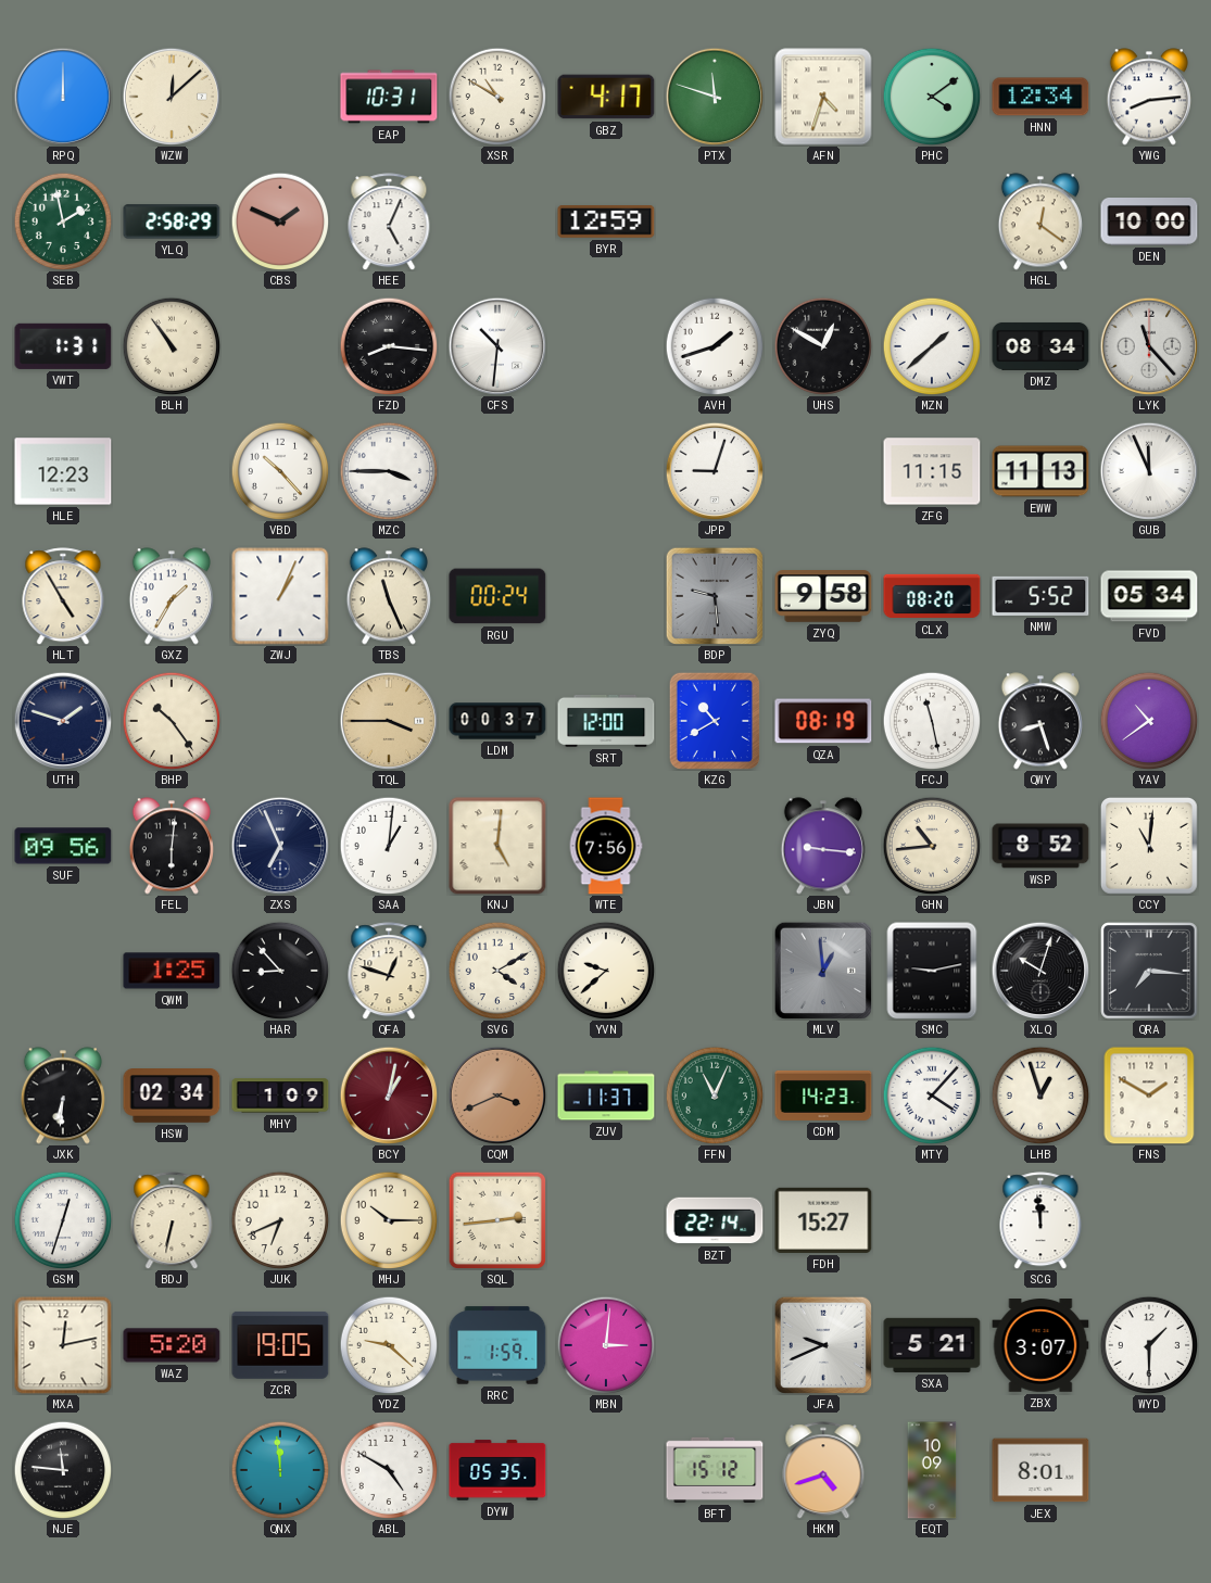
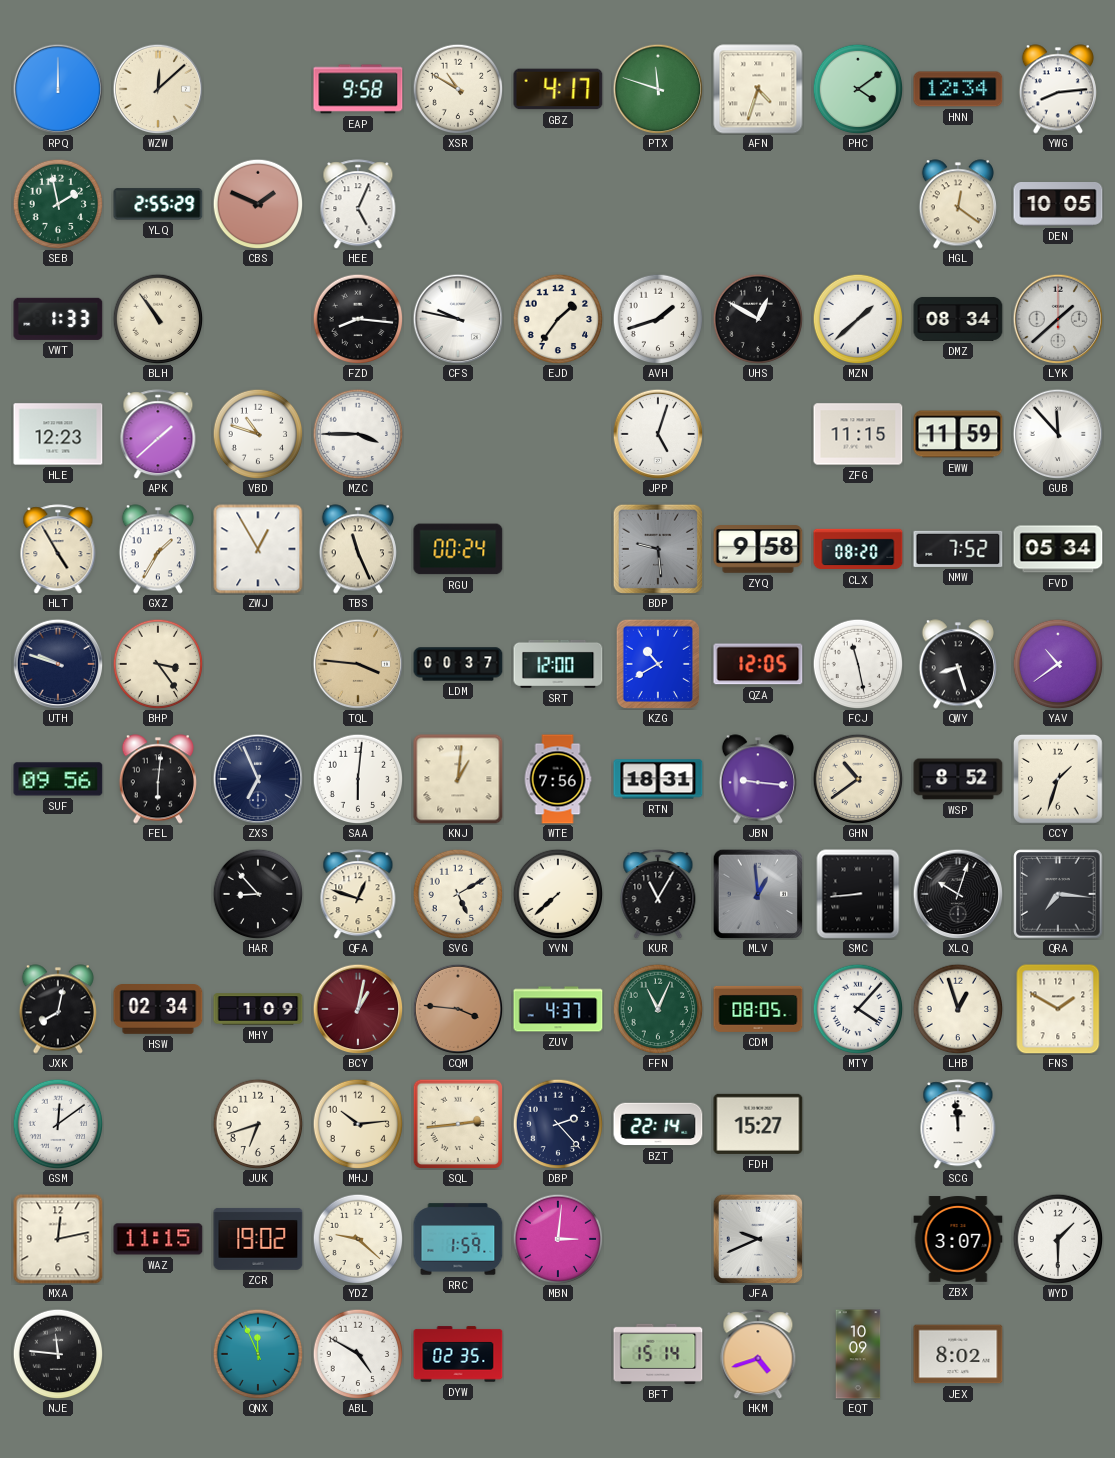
EAP: 10:31 -> 9:58
YLQ: 2:58 -> 2:55
BYR: 12:59 -> none
DEN: 10:00 -> 10:05
VWT: 1:31 -> 1:33
CFS: 10:31 -> 9:47
EJD: none -> 1:36
LYK: 11:23 -> 1:38
APK: none -> 1:38
VBD: 10:23 -> 10:48
JPP: 9:03 -> 5:03
EWW: 11:13 -> 11:59
GUB: 11:56 -> 11:53
ZWJ: 1:04 -> 12:55
NMW: 5:52 -> 7:52
UTH: 1:48 -> 9:48
BHP: 10:24 -> 3:24
TQL: 3:45 -> 3:46
QZA: 08:19 -> 12:05
SAA: 1:01 -> 6:01
KNJ: 5:01 -> 1:01
RTN: none -> 18:31
GHN: 10:44 -> 10:39
CCY: 11:01 -> 1:33
QWM: 1:25 -> none
SVG: 4:10 -> 5:10
YVN: 9:38 -> 7:38
KUR: none -> 11:05
SMC: 9:13 -> 8:44
JXK: 6:31 -> 8:02
CQM: 3:41 -> 3:46
ZUV: 11:37 -> 4:37
CDM: 14:23 -> 08:05
GSM: 12:33 -> 12:09
BDJ: 6:32 -> none
JUK: 6:41 -> 6:42
MHJ: 10:15 -> 10:14
DBP: none -> 2:23
WAZ: 5:20 -> 11:15
ZCR: 19:05 -> 19:02
SXA: 5:21 -> none
QNX: 11:59 -> 11:56
DYW: 05:35 -> 02:35
BFT: 15:12 -> 15:14
JEX: 8:01 -> 8:02
